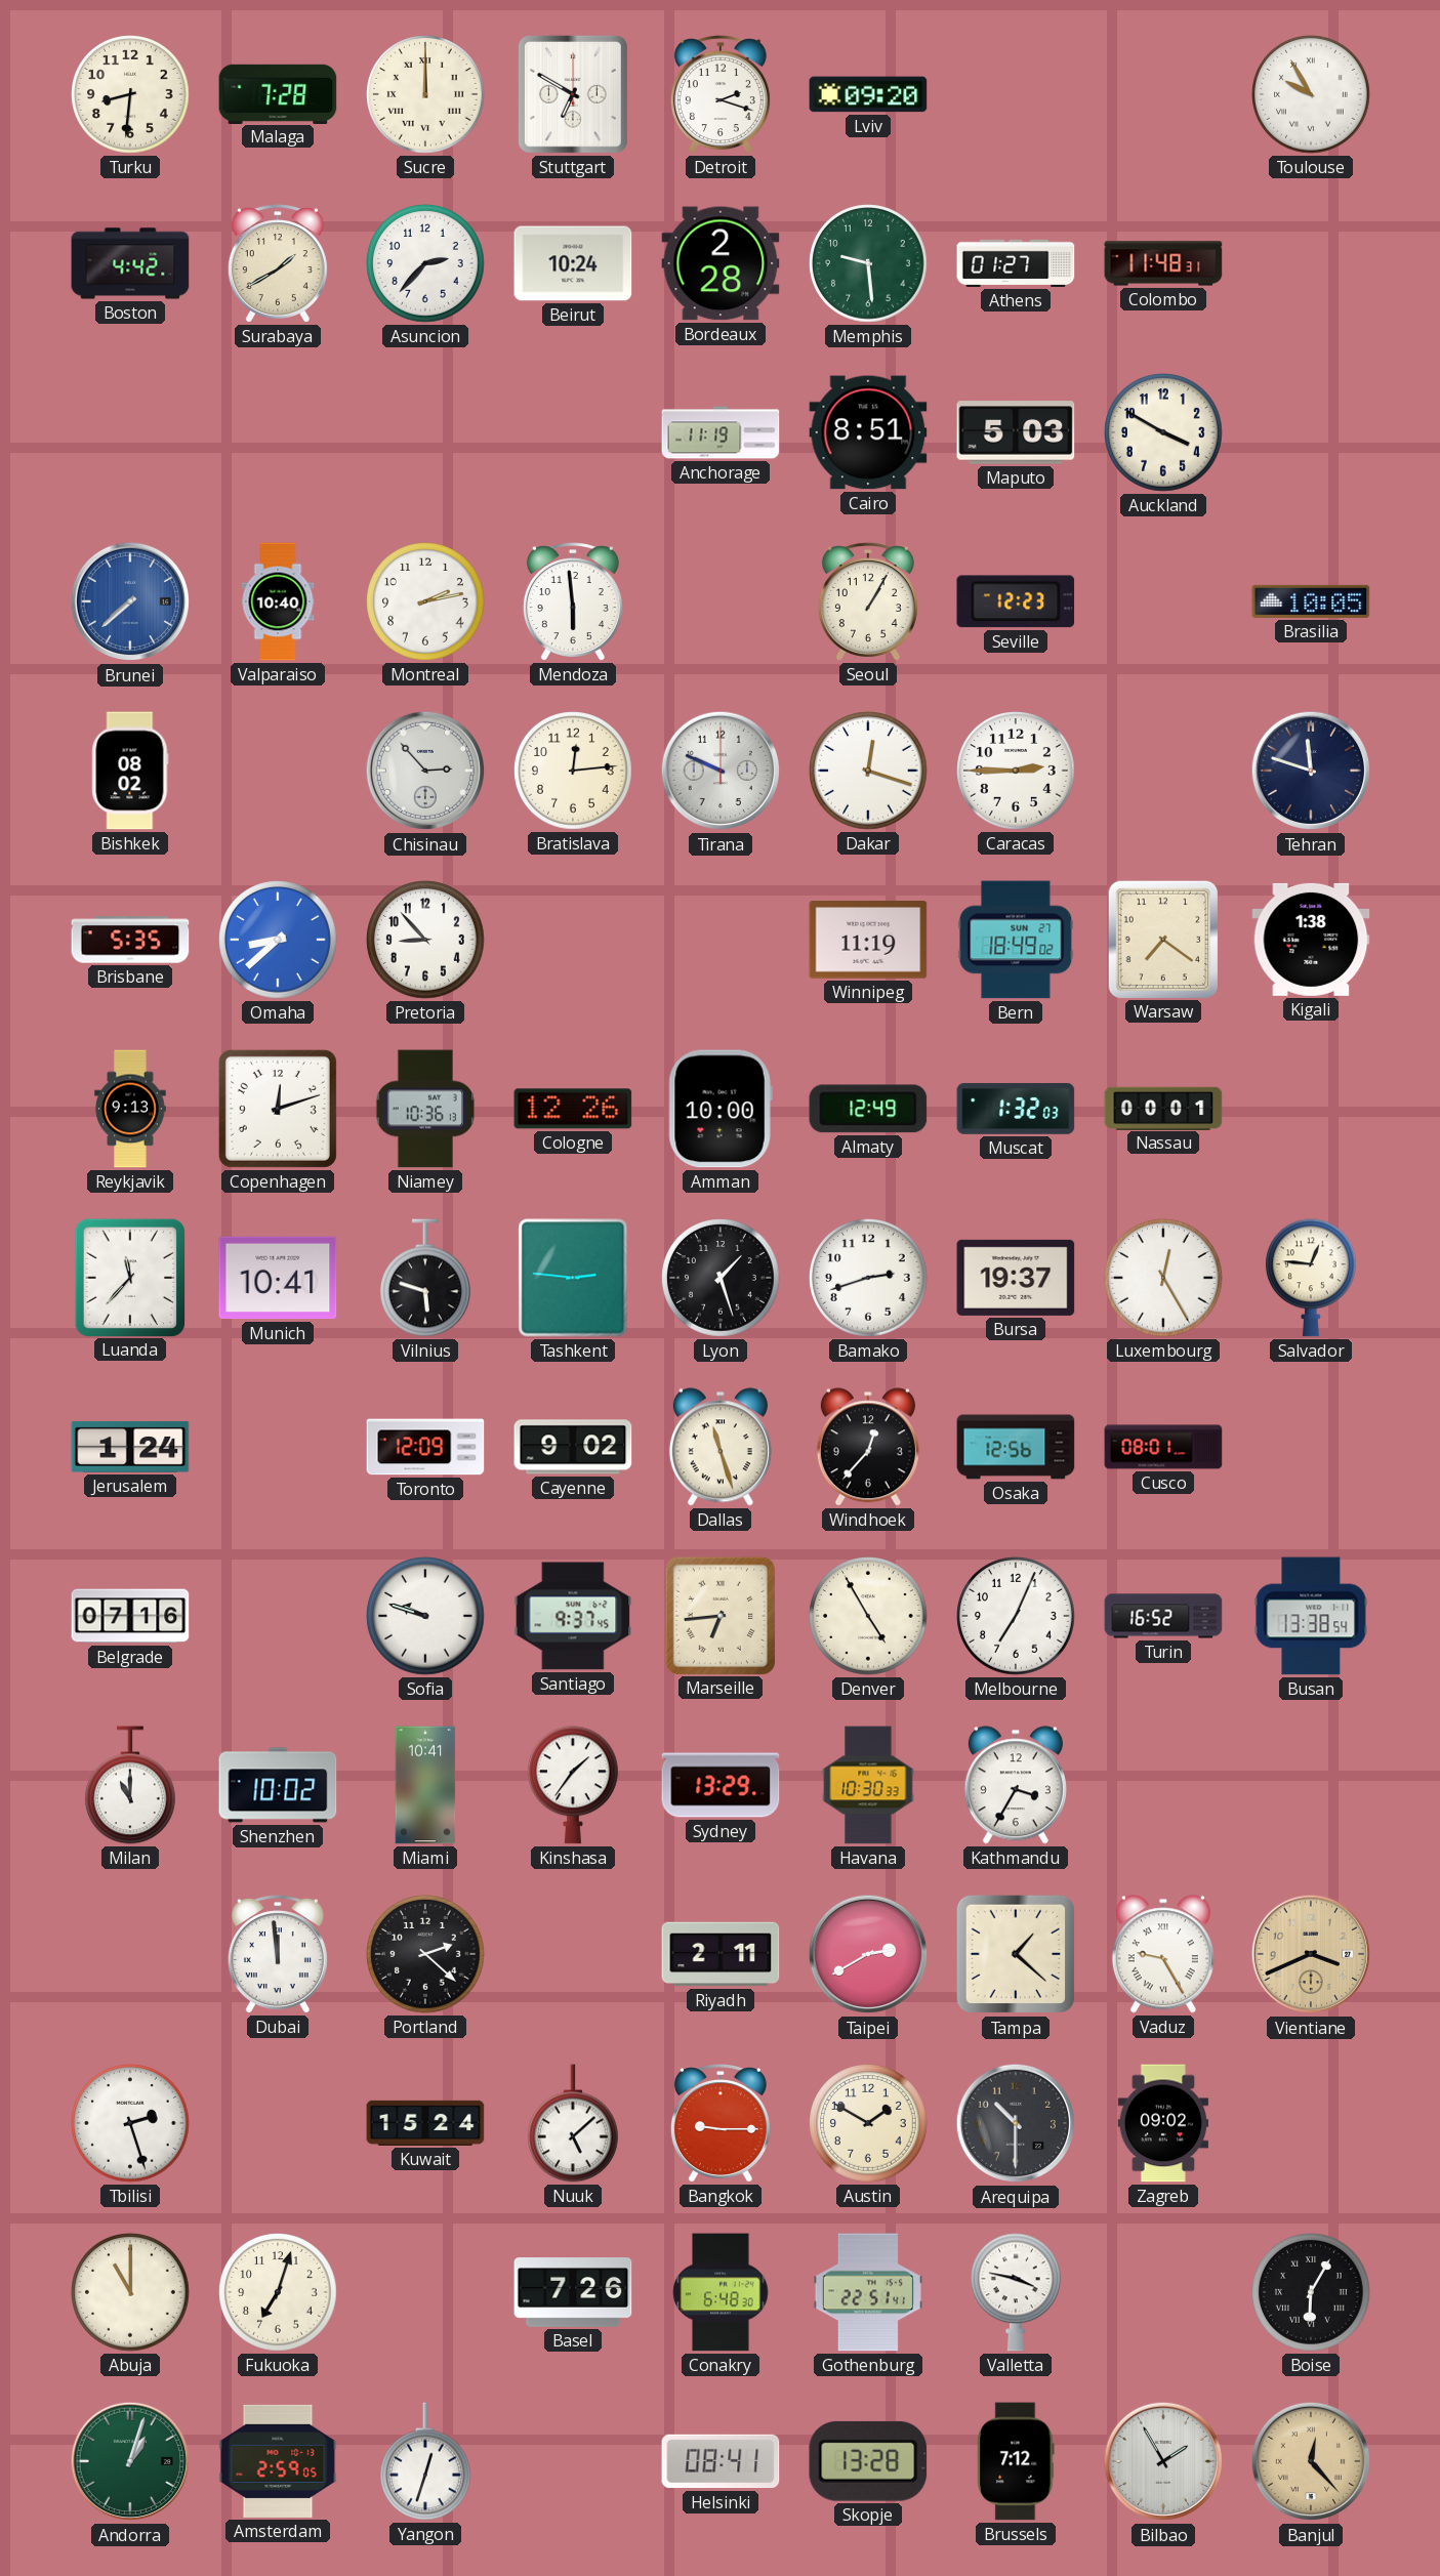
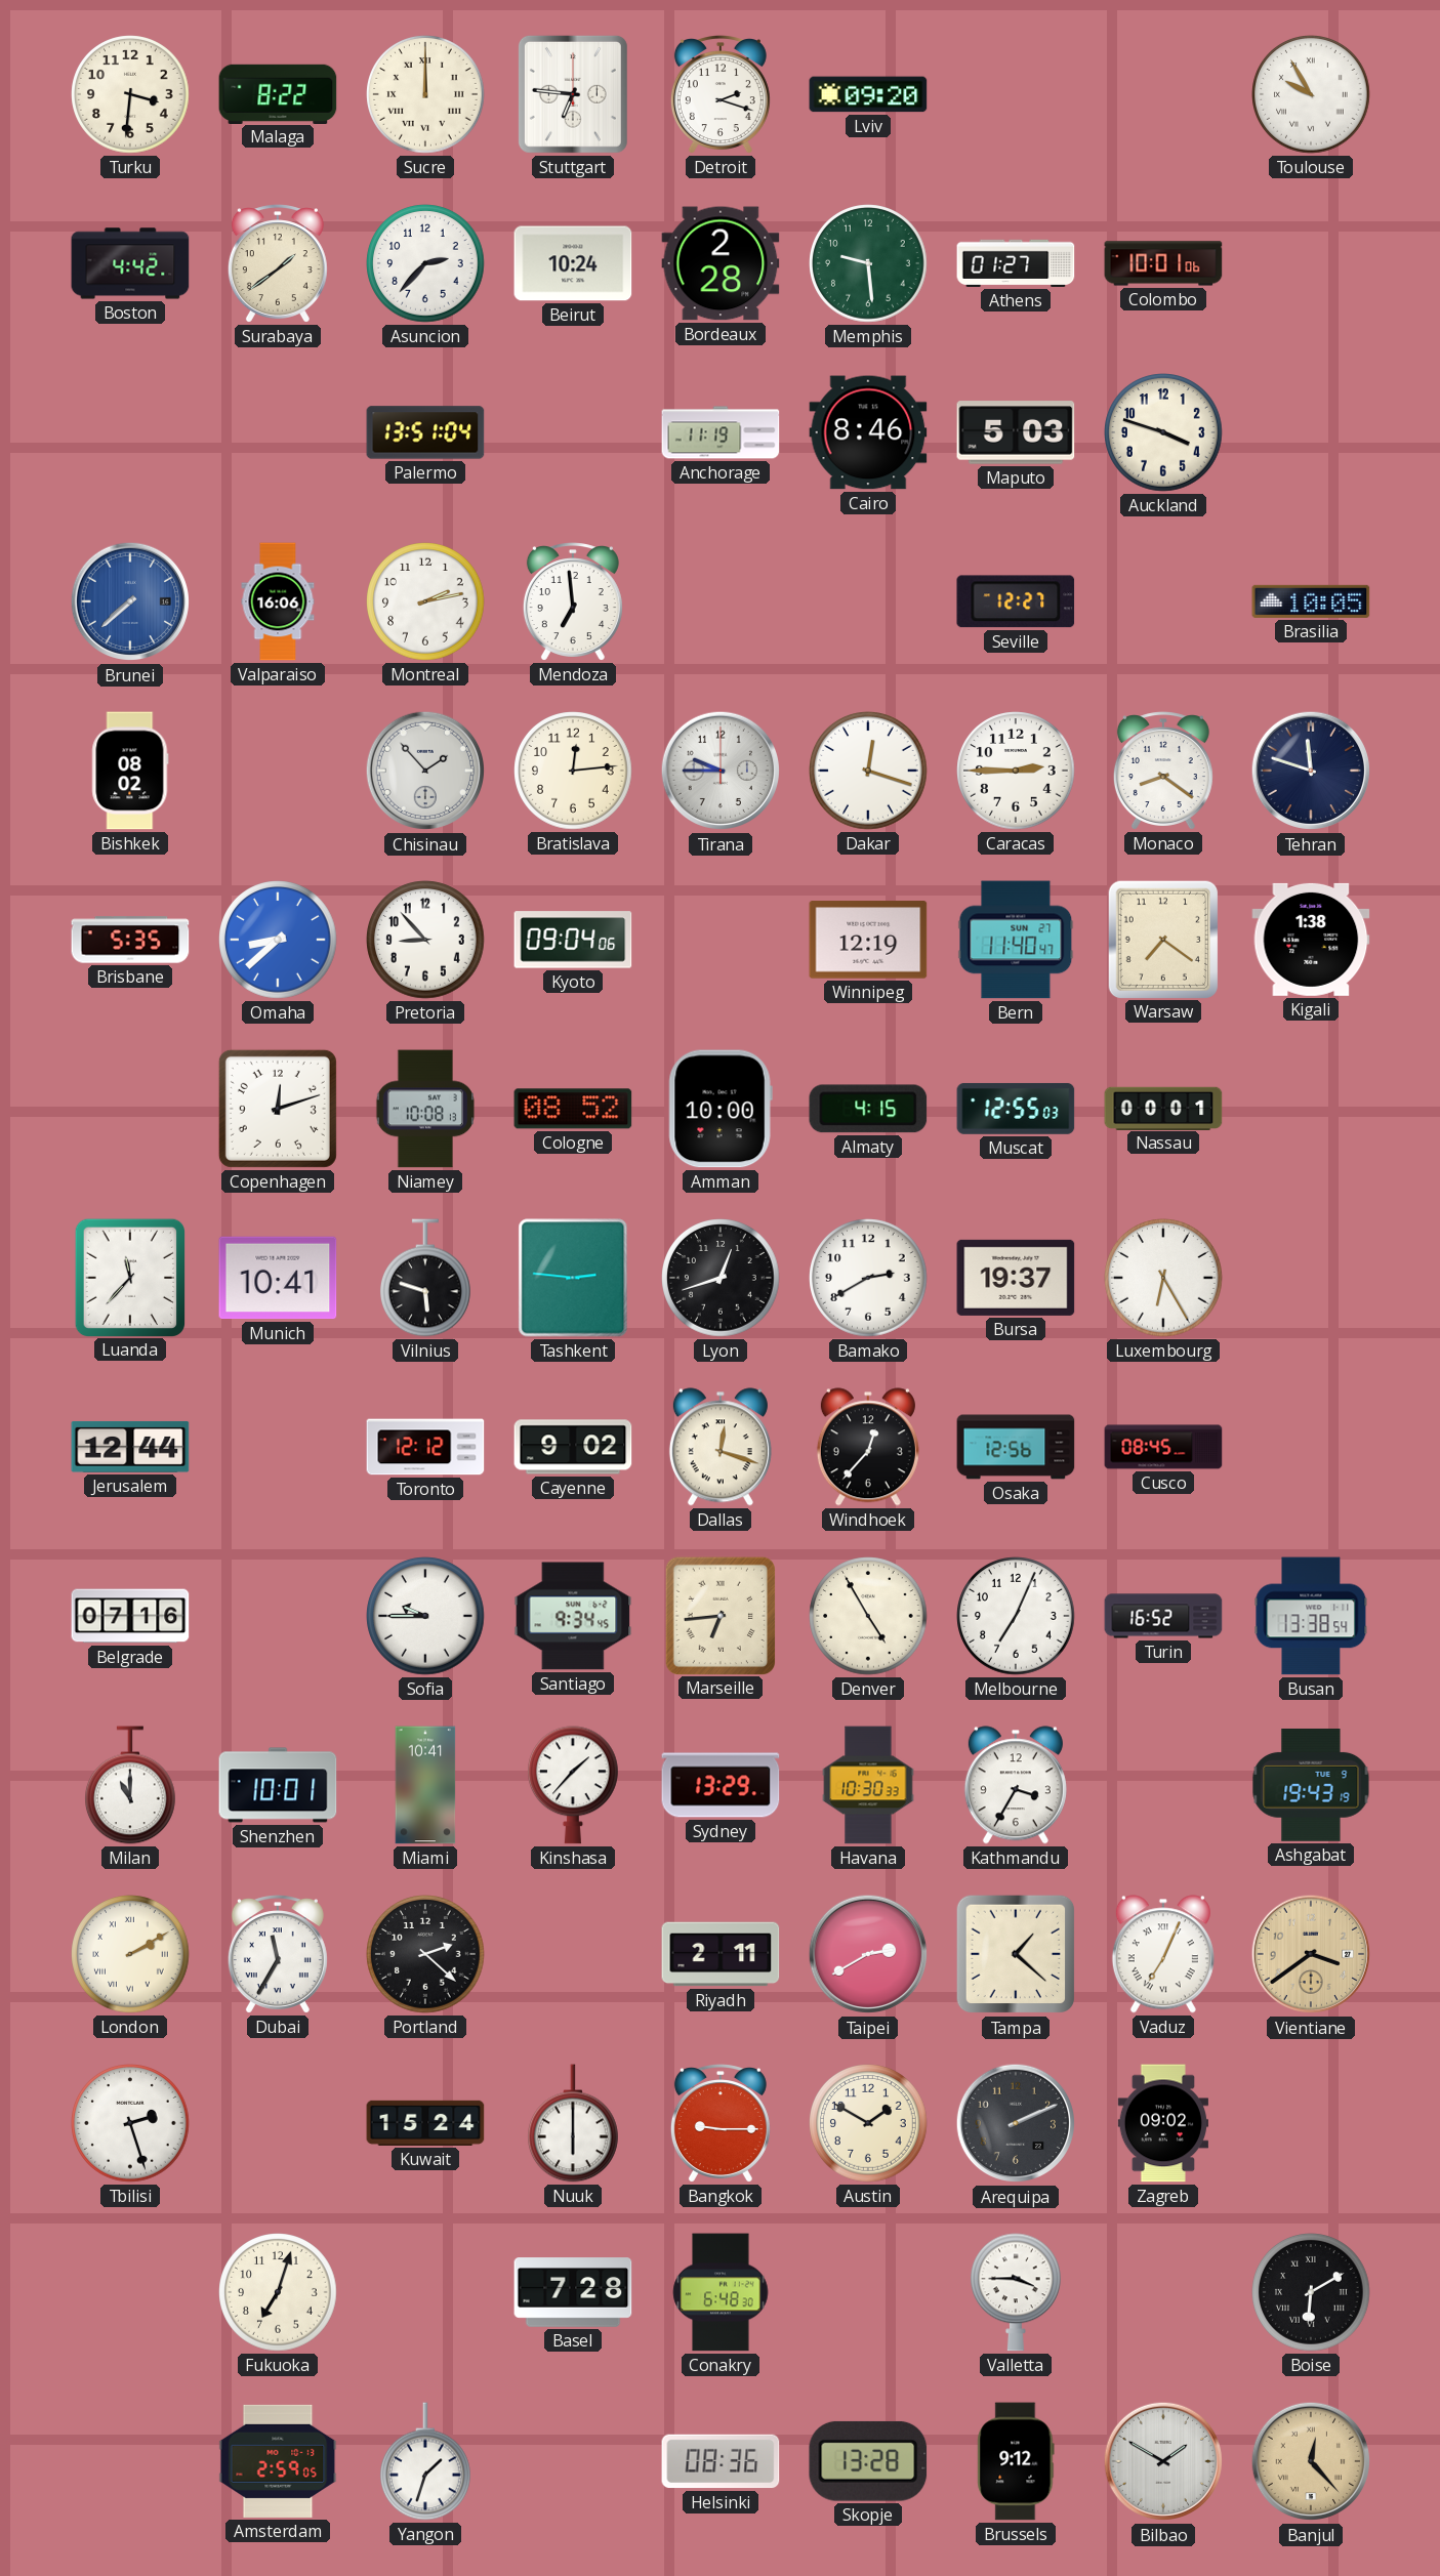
Turku: 8:31 -> 3:31
Malaga: 7:28 -> 8:22
Stuttgart: 6:50 -> 6:46
Surabaya: 1:40 -> 1:39
Colombo: 11:48 -> 10:01
Palermo: none -> 13:51
Cairo: 8:51 -> 8:46
Auckland: 3:50 -> 3:48
Valparaiso: 10:40 -> 16:06
Mendoza: 5:59 -> 6:59
Seoul: 1:05 -> none
Seville: 12:23 -> 12:27
Chisinau: 2:53 -> 1:53
Tirana: 9:49 -> 9:45
Monaco: none -> 8:21
Kyoto: none -> 09:04
Winnipeg: 11:19 -> 12:19
Bern: 18:49 -> 11:40
Reykjavik: 9:13 -> none
Niamey: 10:36 -> 10:08
Cologne: 12:26 -> 08:52
Almaty: 12:49 -> 4:15
Muscat: 1:32 -> 12:55
Lyon: 1:27 -> 12:42
Bamako: 2:42 -> 2:40
Luxembourg: 12:25 -> 6:25
Salvador: 12:46 -> none
Jerusalem: 1:24 -> 12:44
Toronto: 12:09 -> 12:12
Dallas: 11:27 -> 12:18
Cusco: 08:01 -> 08:45
Sofia: 9:48 -> 9:45
Santiago: 9:37 -> 9:34
Shenzhen: 10:02 -> 10:01
Kinshasa: 1:36 -> 1:37
Ashgabat: none -> 19:43
London: none -> 2:10
Dubai: 11:59 -> 11:35
Vaduz: 9:25 -> 7:04
Vientiane: 3:41 -> 3:39
Nuuk: 5:08 -> 6:00
Arequipa: 10:30 -> 2:11
Abuja: 11:00 -> none
Basel: 7:26 -> 7:28
Gothenburg: 22:51 -> none
Valletta: 3:47 -> 3:45
Boise: 6:05 -> 6:10
Andorra: 1:03 -> none
Yangon: 12:33 -> 1:33
Helsinki: 08:41 -> 08:36
Brussels: 7:12 -> 9:12
Bilbao: 1:55 -> 1:50
